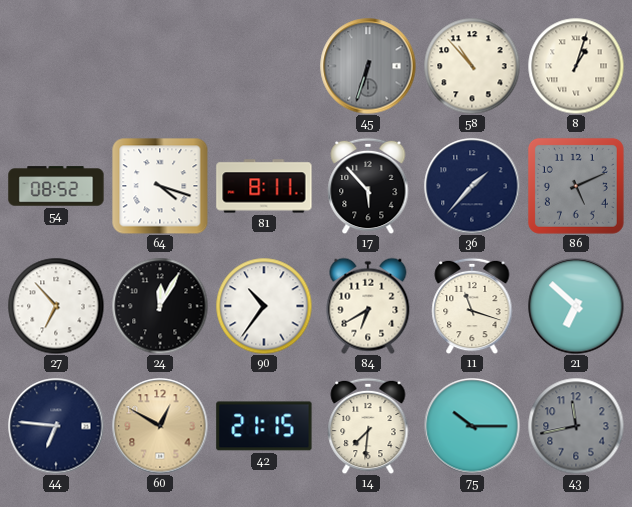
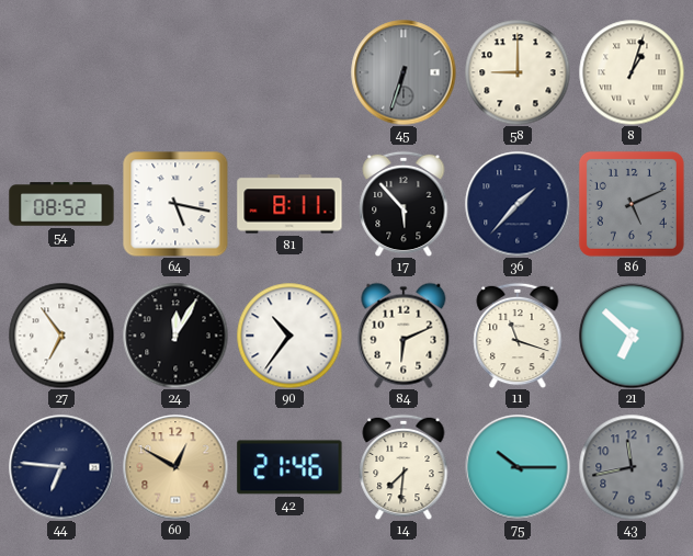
58: 10:53 -> 9:00
64: 4:18 -> 5:17
27: 6:53 -> 6:54
84: 6:40 -> 6:11
42: 21:15 -> 21:46
